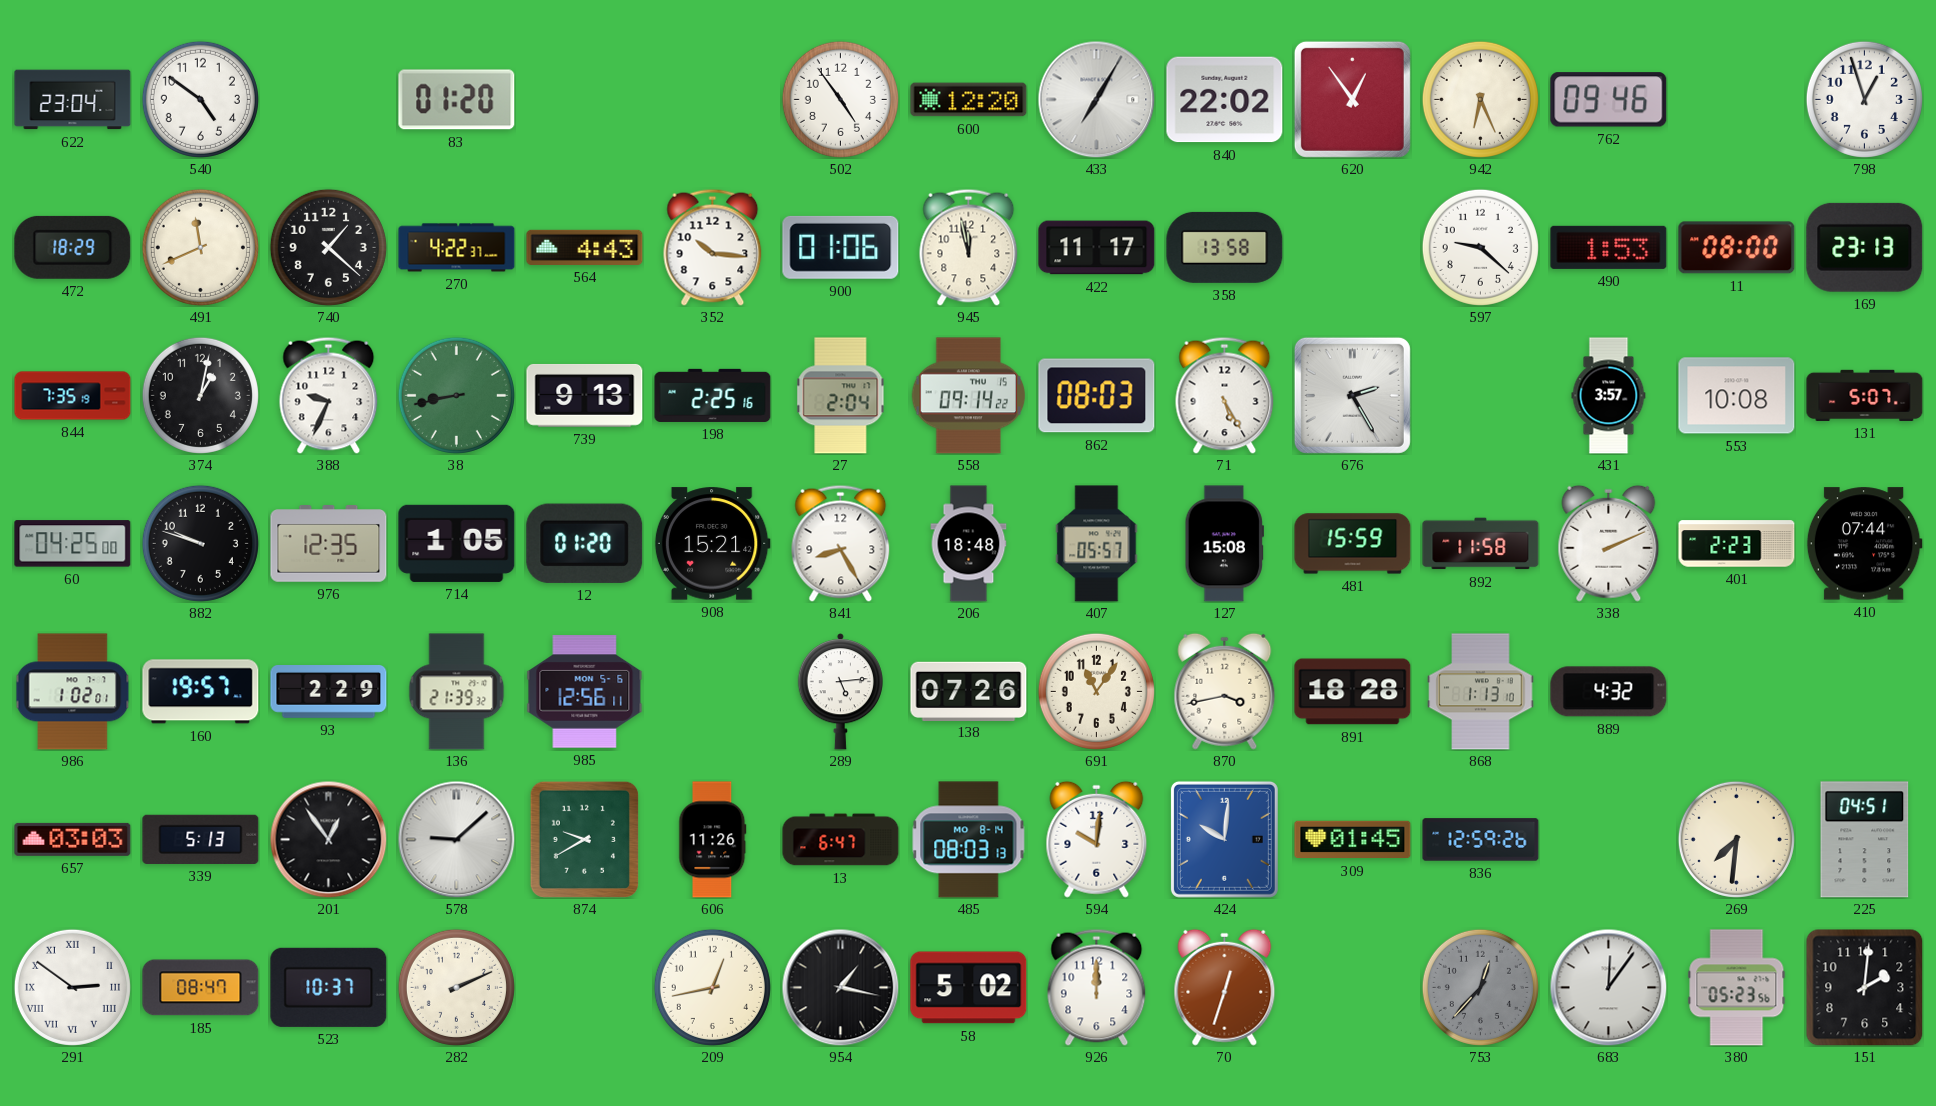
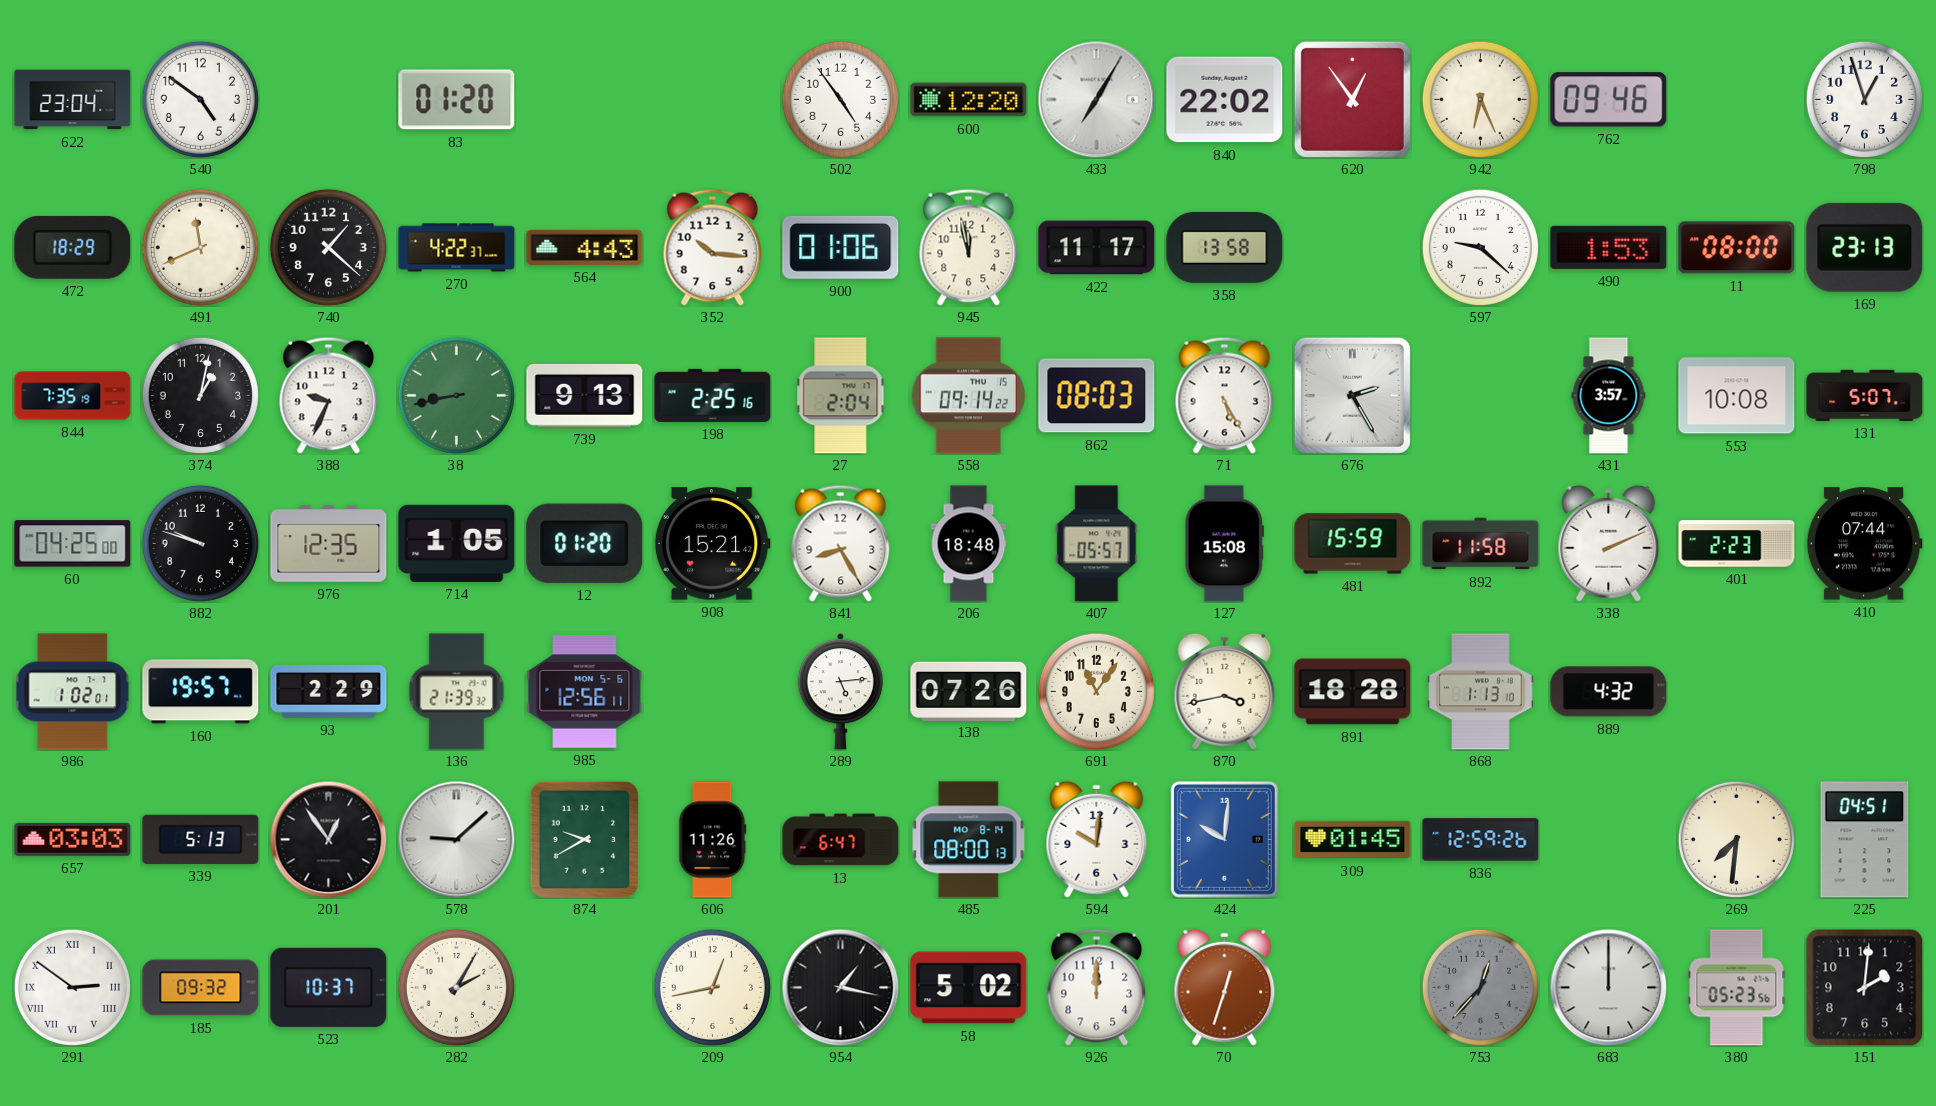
485: 08:03 -> 08:00
185: 08:47 -> 09:32
282: 2:11 -> 2:05
683: 12:06 -> 12:00
